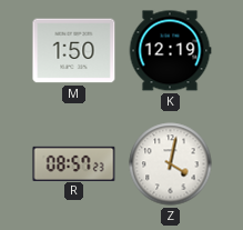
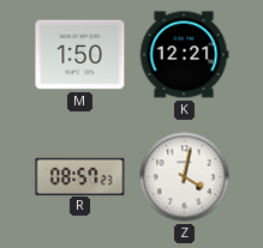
K: 12:19 -> 12:21
